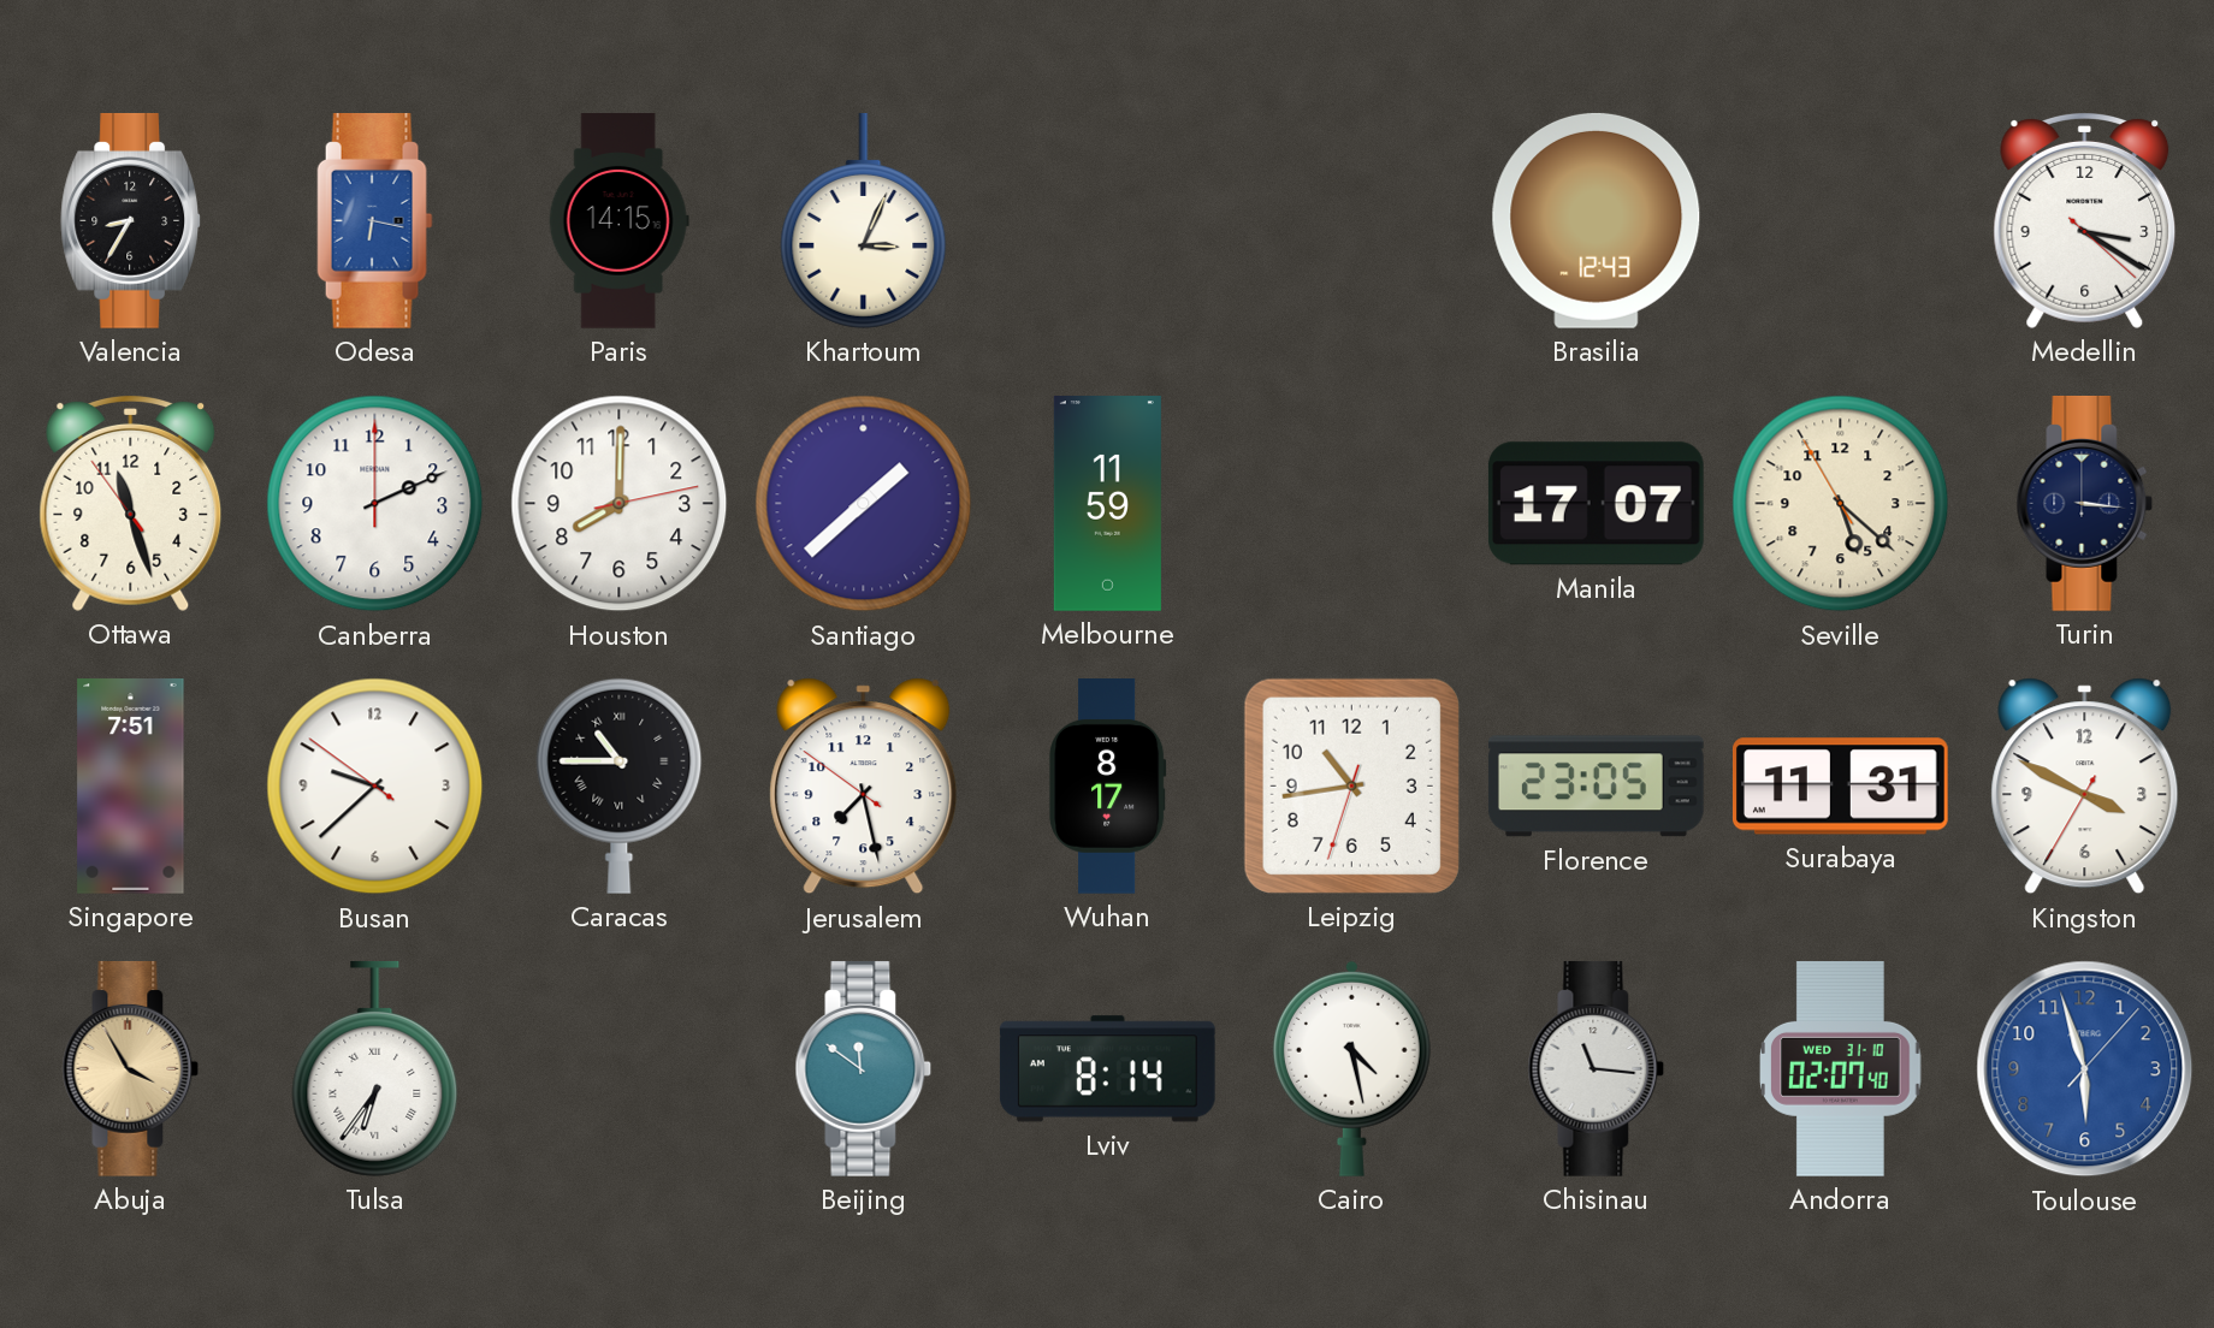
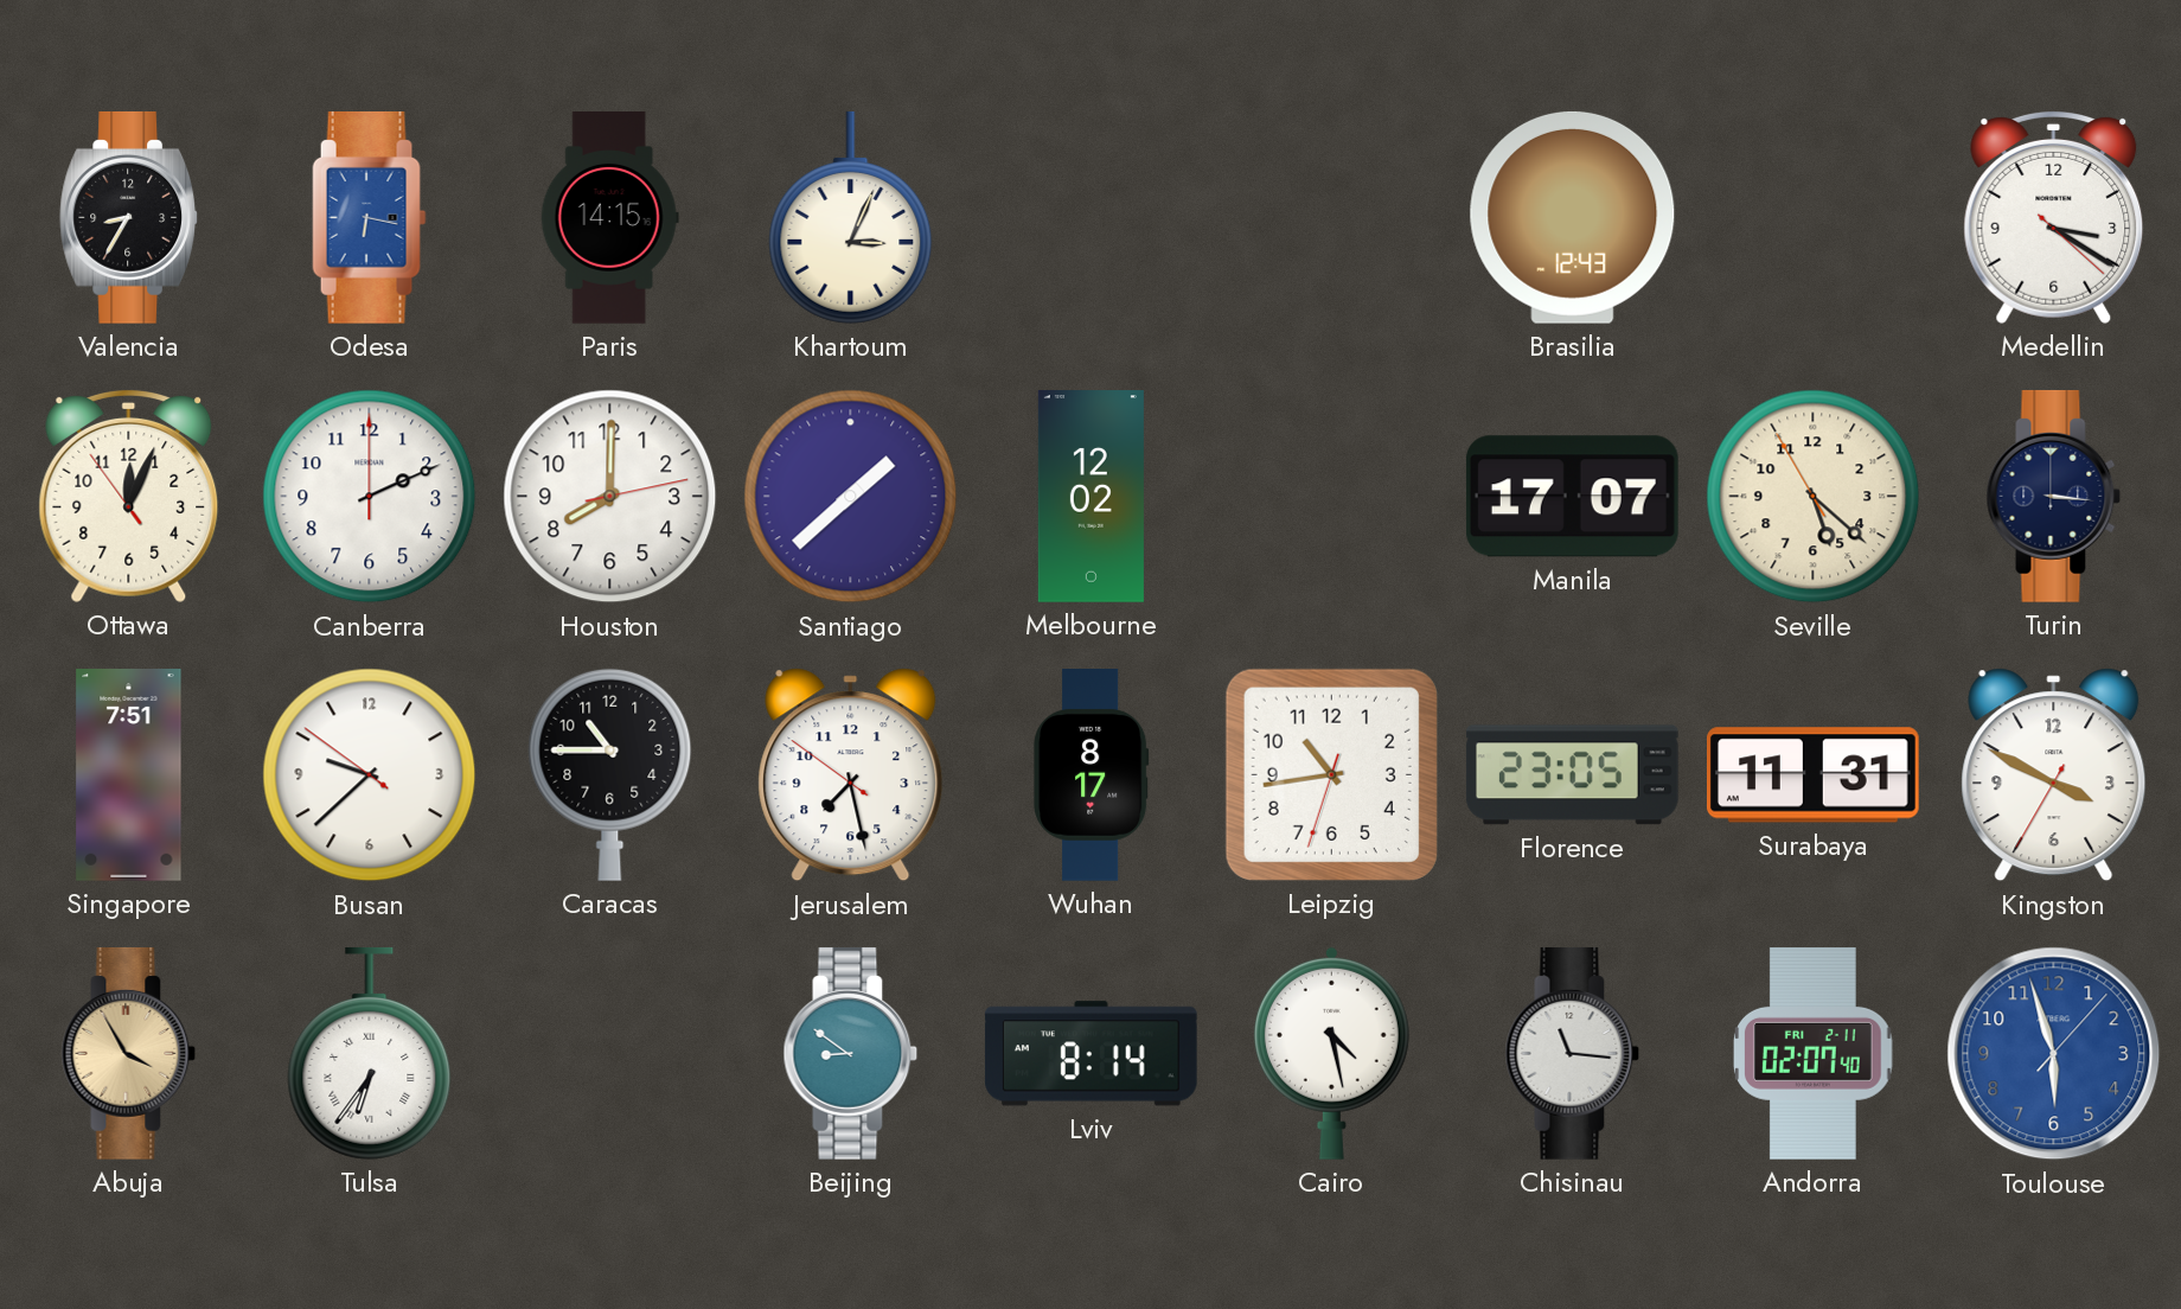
Ottawa: 11:26 -> 12:03
Melbourne: 11:59 -> 12:02
Caracas numerals: Roman -> Arabic
Beijing: 11:51 -> 8:51
Andorra date: WED 31-10 -> FRI 2-11
